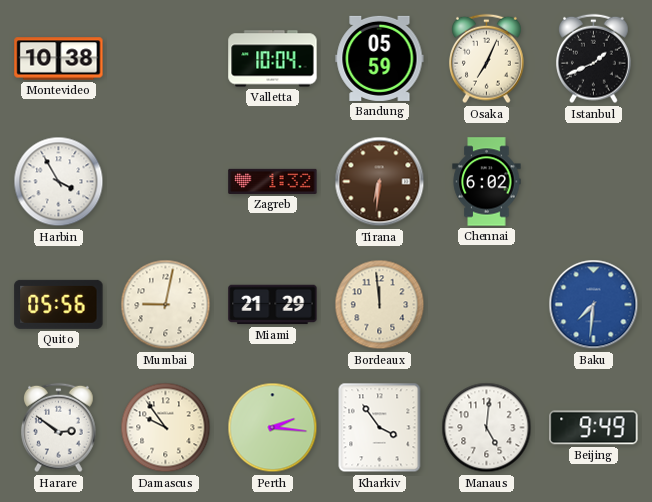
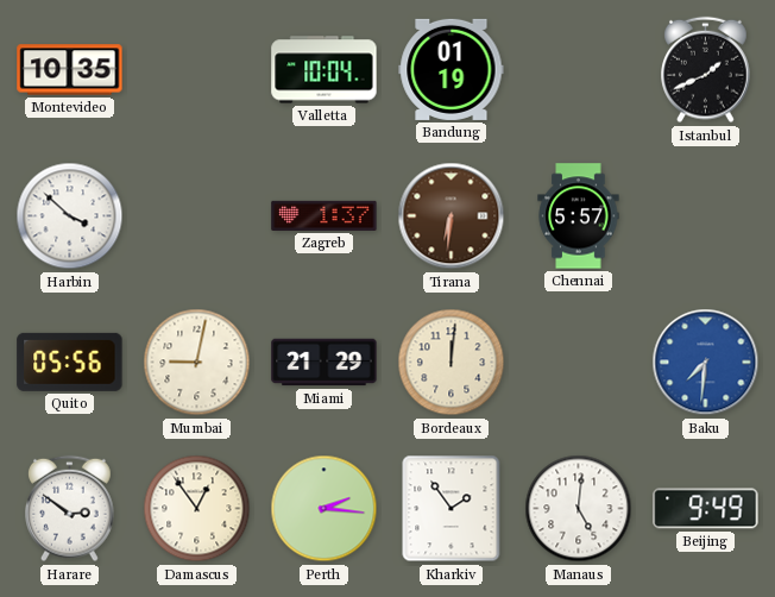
Montevideo: 10:38 -> 10:35
Bandung: 05:59 -> 01:19
Osaka: 7:04 -> none
Harbin: 3:55 -> 3:52
Zagreb: 1:32 -> 1:37
Chennai: 6:02 -> 5:57
Bordeaux: 11:59 -> 12:01
Damascus: 9:54 -> 12:54
Kharkiv: 3:54 -> 1:54
